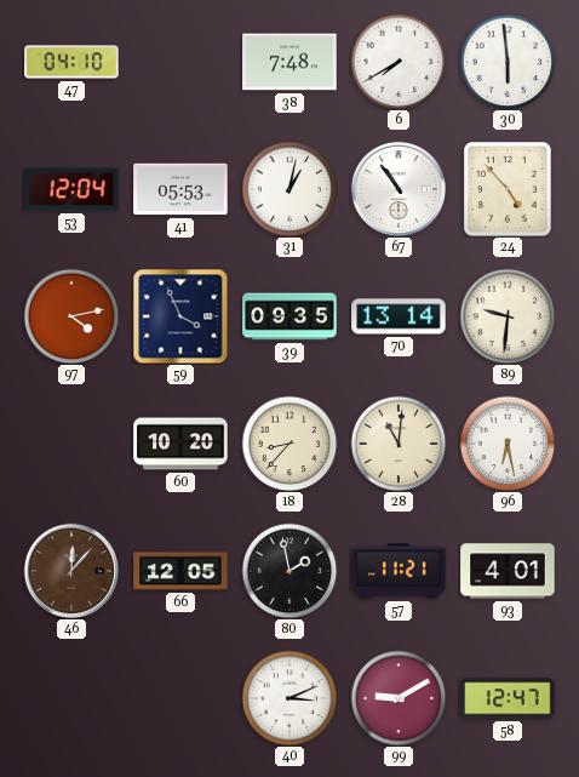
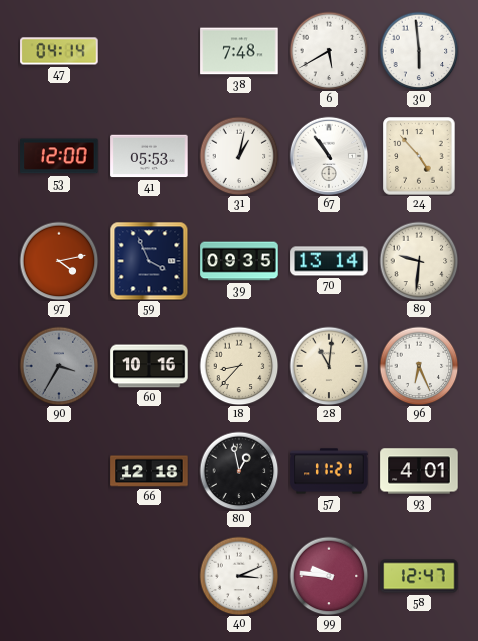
47: 04:10 -> 04:14
6: 7:40 -> 5:40
53: 12:04 -> 12:00
90: none -> 3:35
60: 10:20 -> 10:16
96: 6:28 -> 6:26
46: 12:07 -> none
66: 12:05 -> 12:18
80: 1:58 -> 12:58
99: 9:10 -> 9:46
